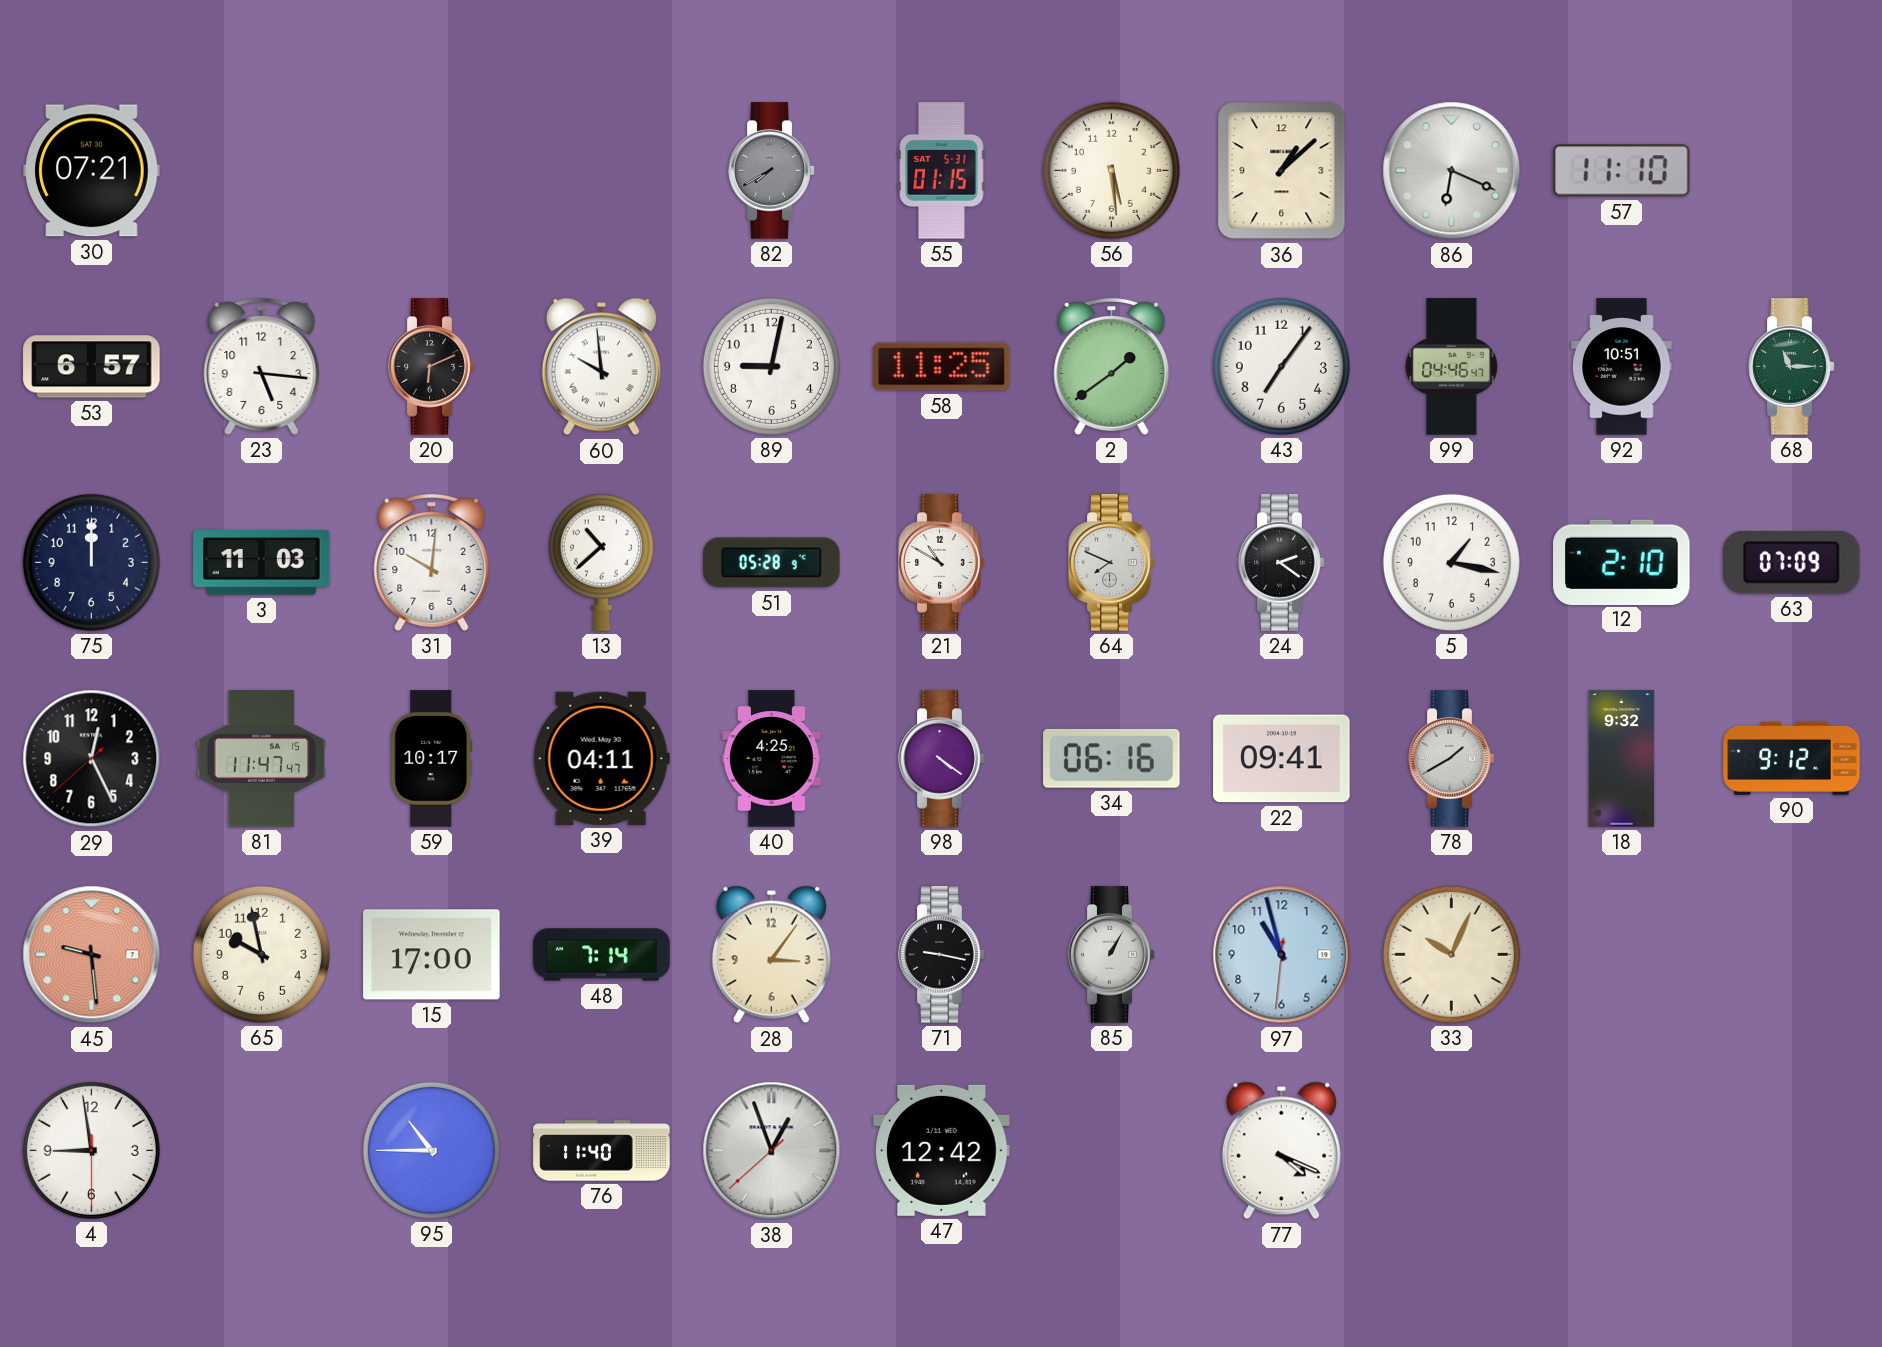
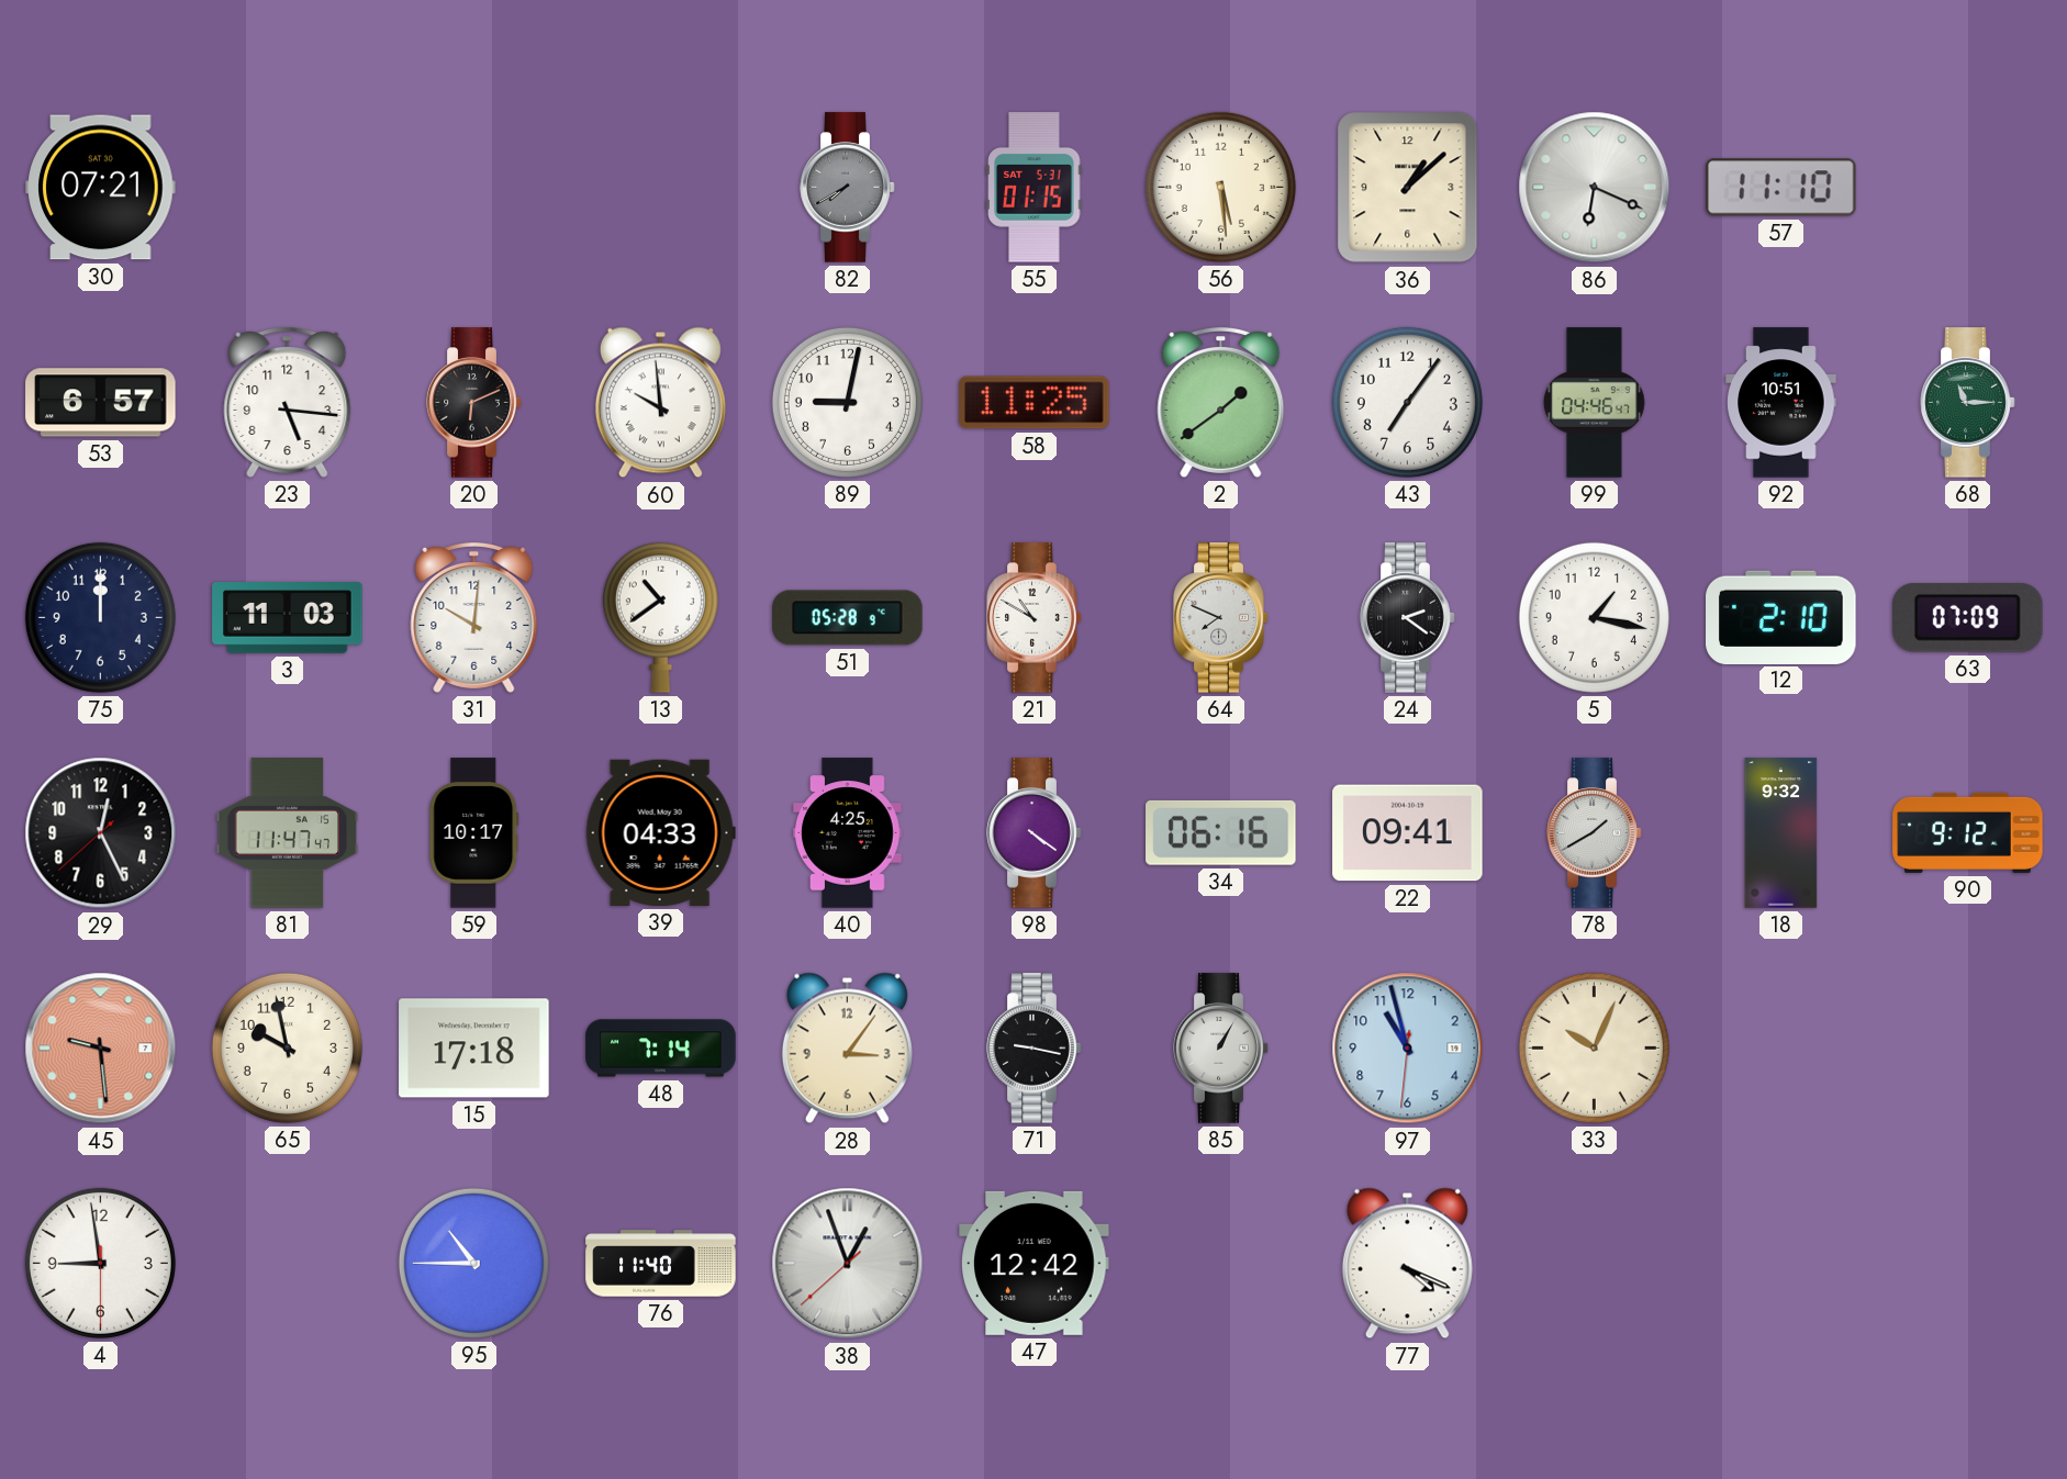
13: 10:38 -> 10:39
39: 04:11 -> 04:33
15: 17:00 -> 17:18
